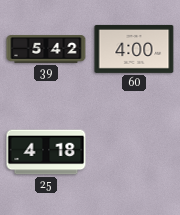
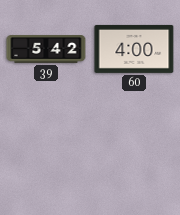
25: 4:18 -> none
